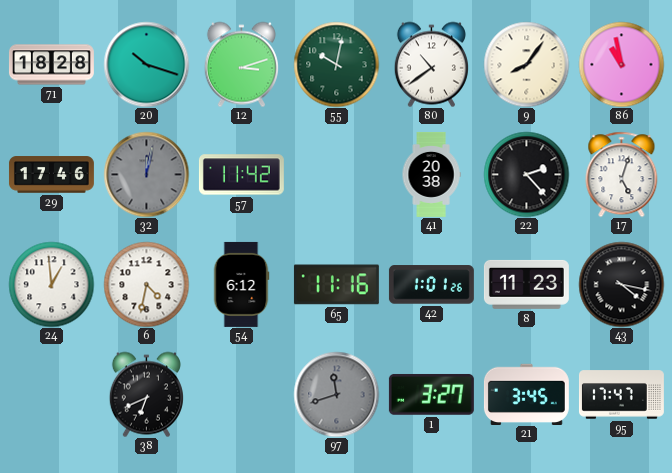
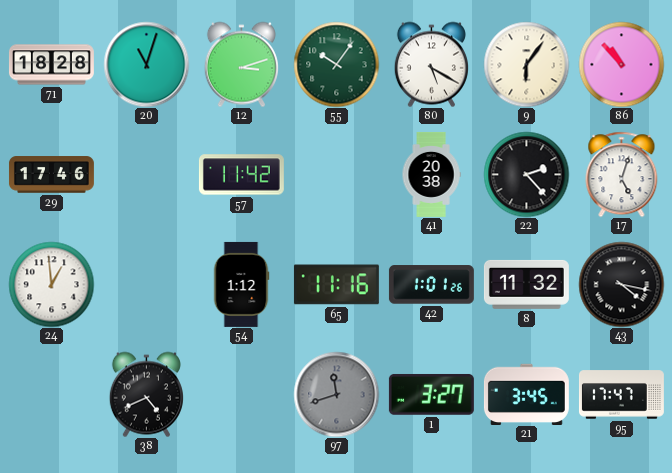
20: 10:18 -> 11:03
55: 10:02 -> 10:06
80: 10:39 -> 5:20
9: 8:06 -> 6:06
86: 10:58 -> 10:53
32: 12:02 -> none
6: 4:32 -> none
54: 6:12 -> 1:12
8: 11:23 -> 11:32
38: 6:41 -> 4:41
